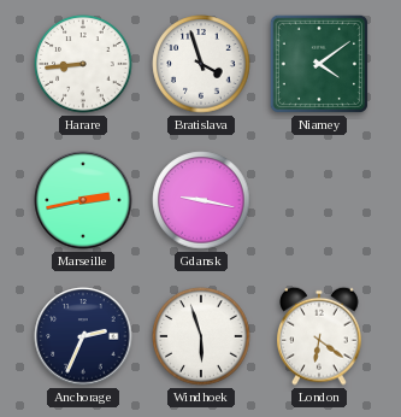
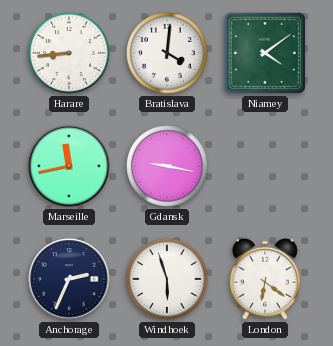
Bratislava: 3:57 -> 4:01
Marseille: 2:43 -> 11:43
